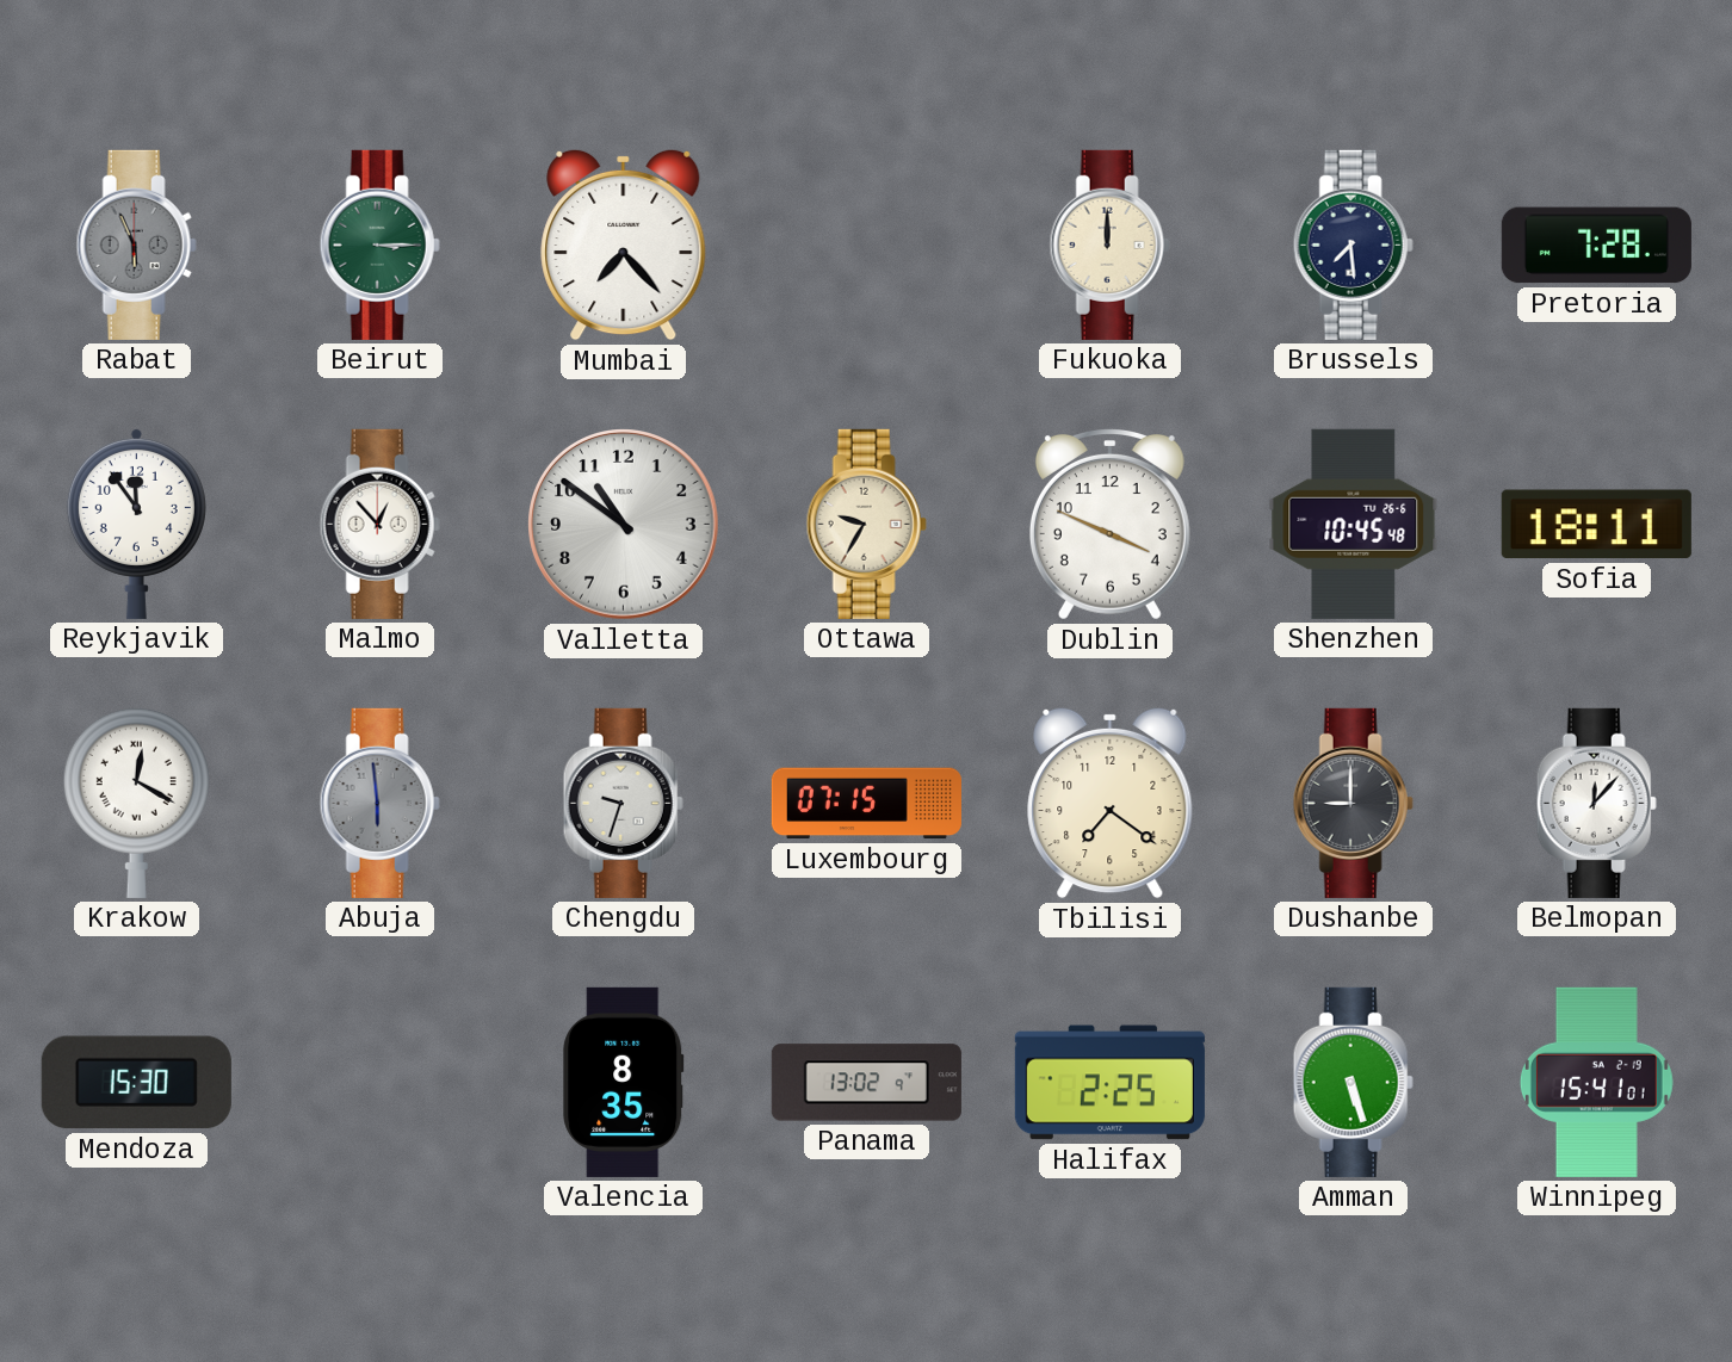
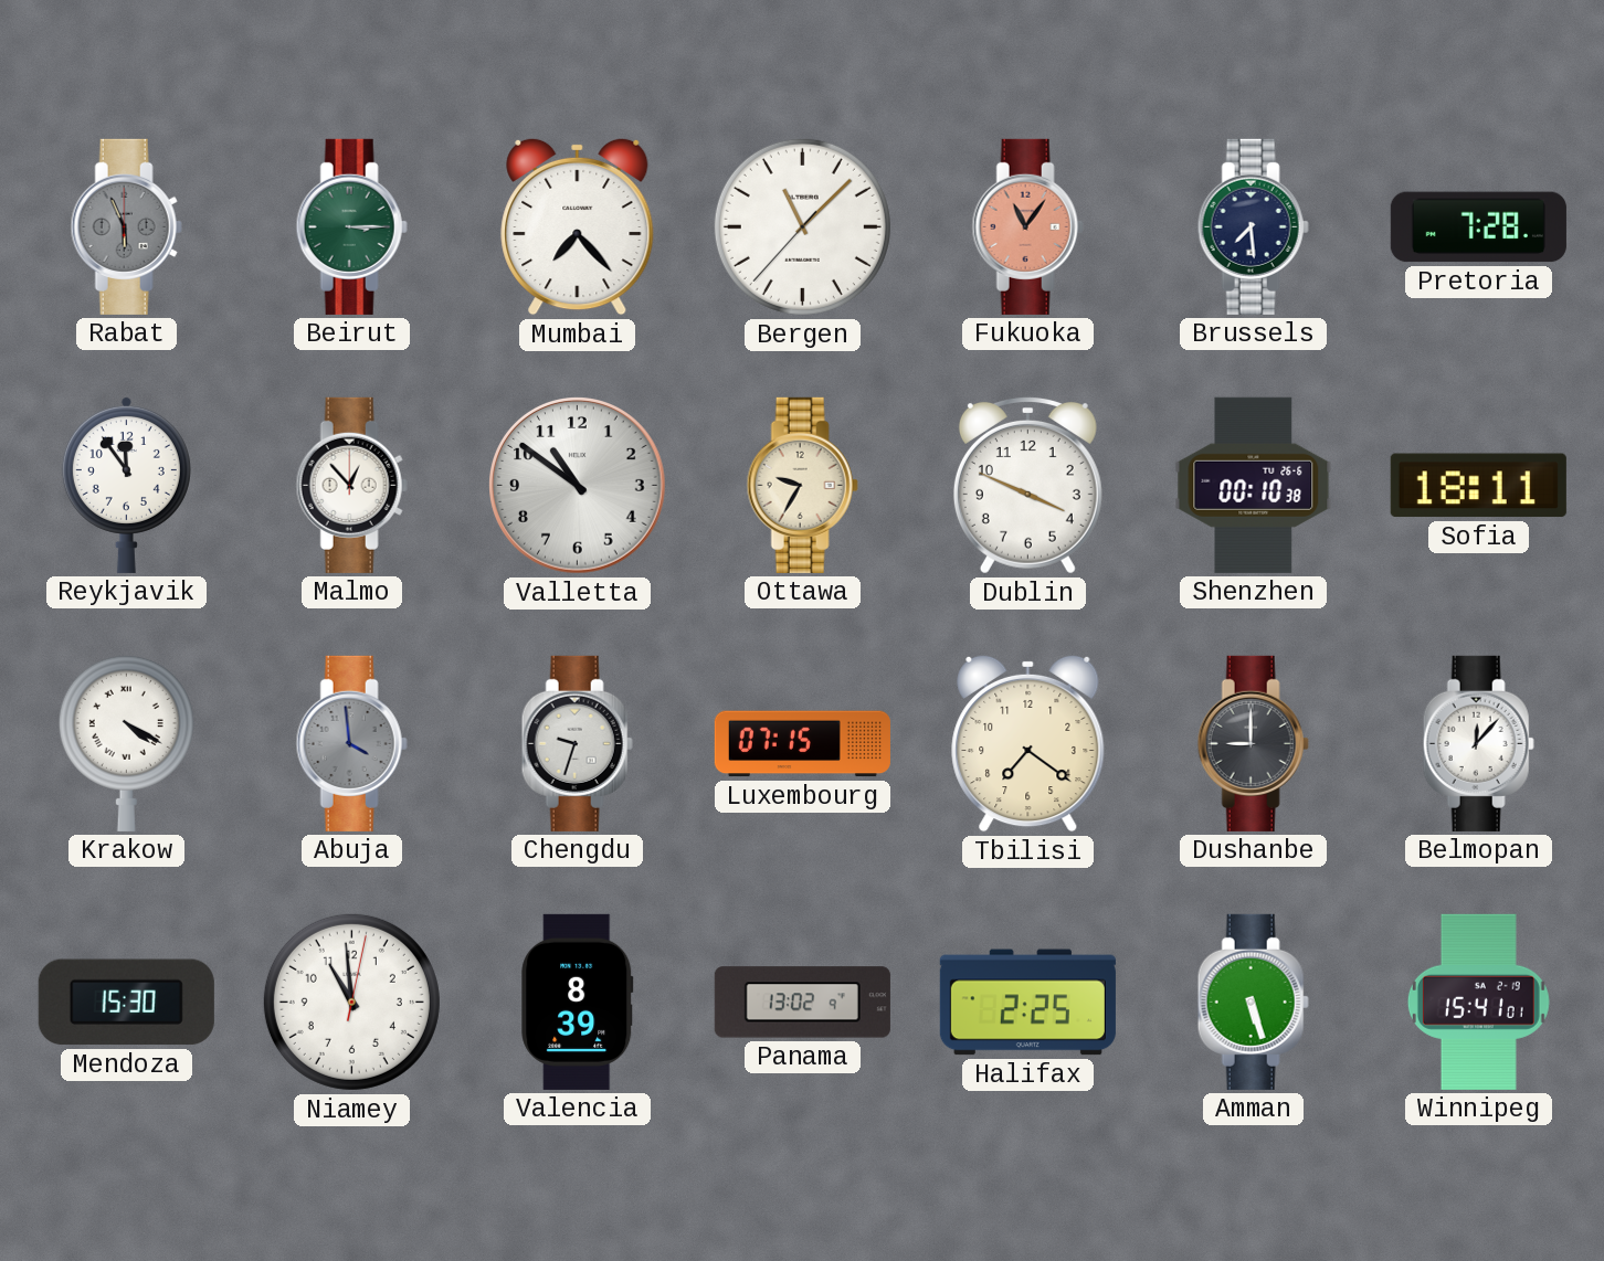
Bergen: none -> 11:07
Fukuoka: 12:00 -> 11:06
Fukuoka dial: cream -> salmon
Shenzhen: 10:45 -> 00:10
Krakow: 12:20 -> 4:20
Abuja: 5:59 -> 3:59
Niamey: none -> 10:59
Valencia: 8:35 -> 8:39
